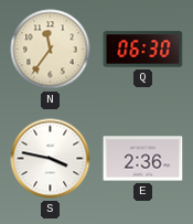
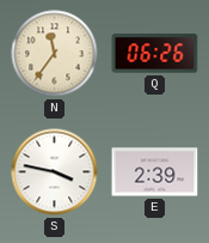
Q: 06:30 -> 06:26
E: 2:36 -> 2:39
